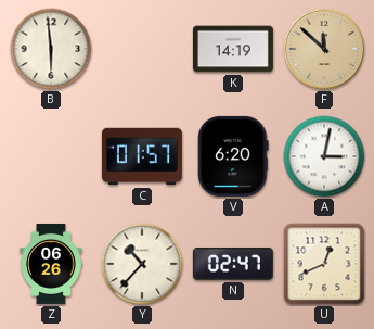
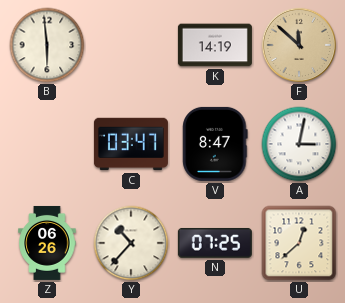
C: 01:57 -> 03:47
V: 6:20 -> 8:47
N: 02:47 -> 07:25
U: 12:41 -> 12:38
